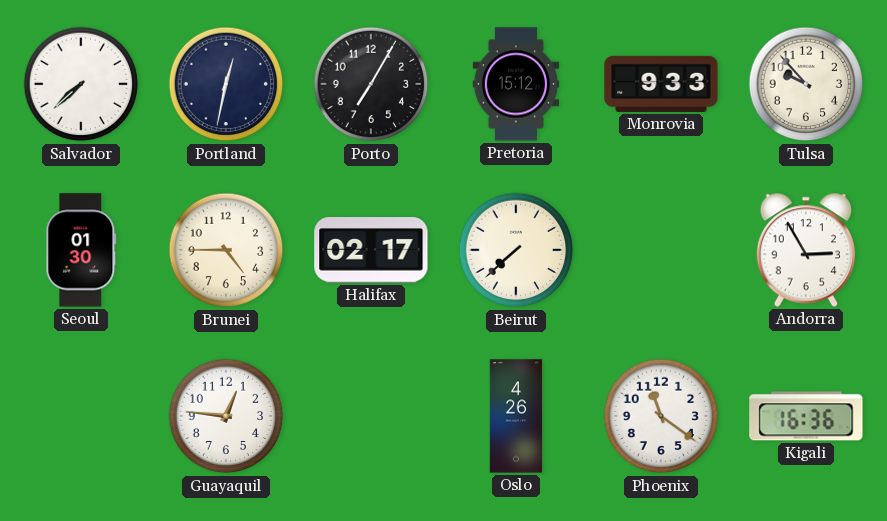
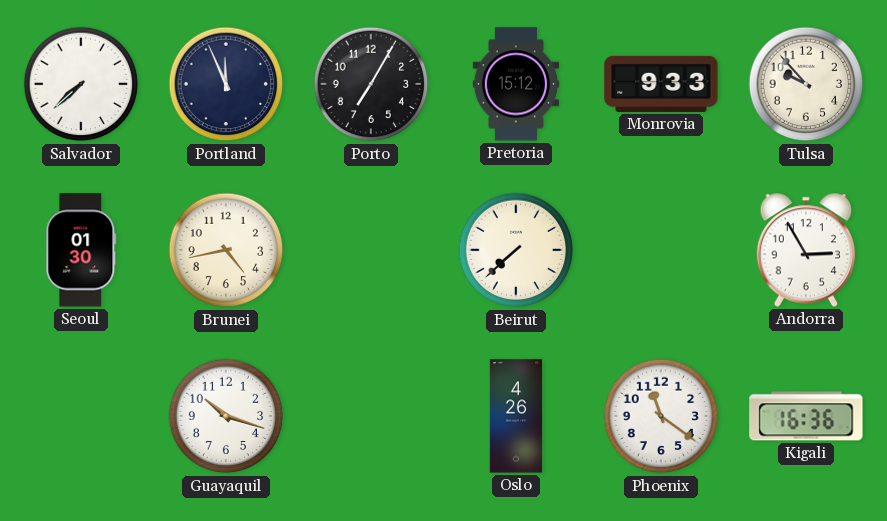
Portland: 12:32 -> 11:56
Brunei: 4:45 -> 4:43
Halifax: 02:17 -> none
Guayaquil: 12:46 -> 10:18
